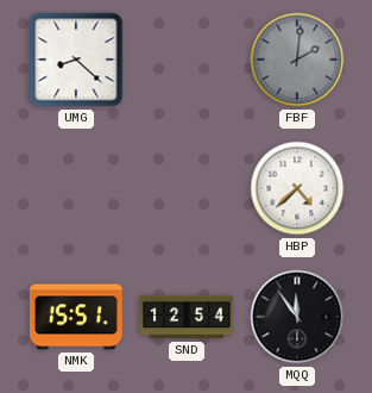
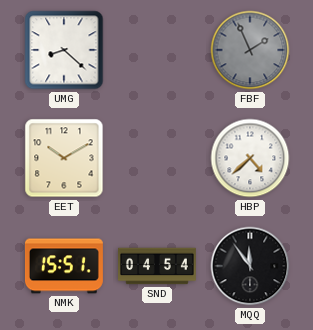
FBF: 2:01 -> 1:56
EET: none -> 10:10
SND: 12:54 -> 04:54
